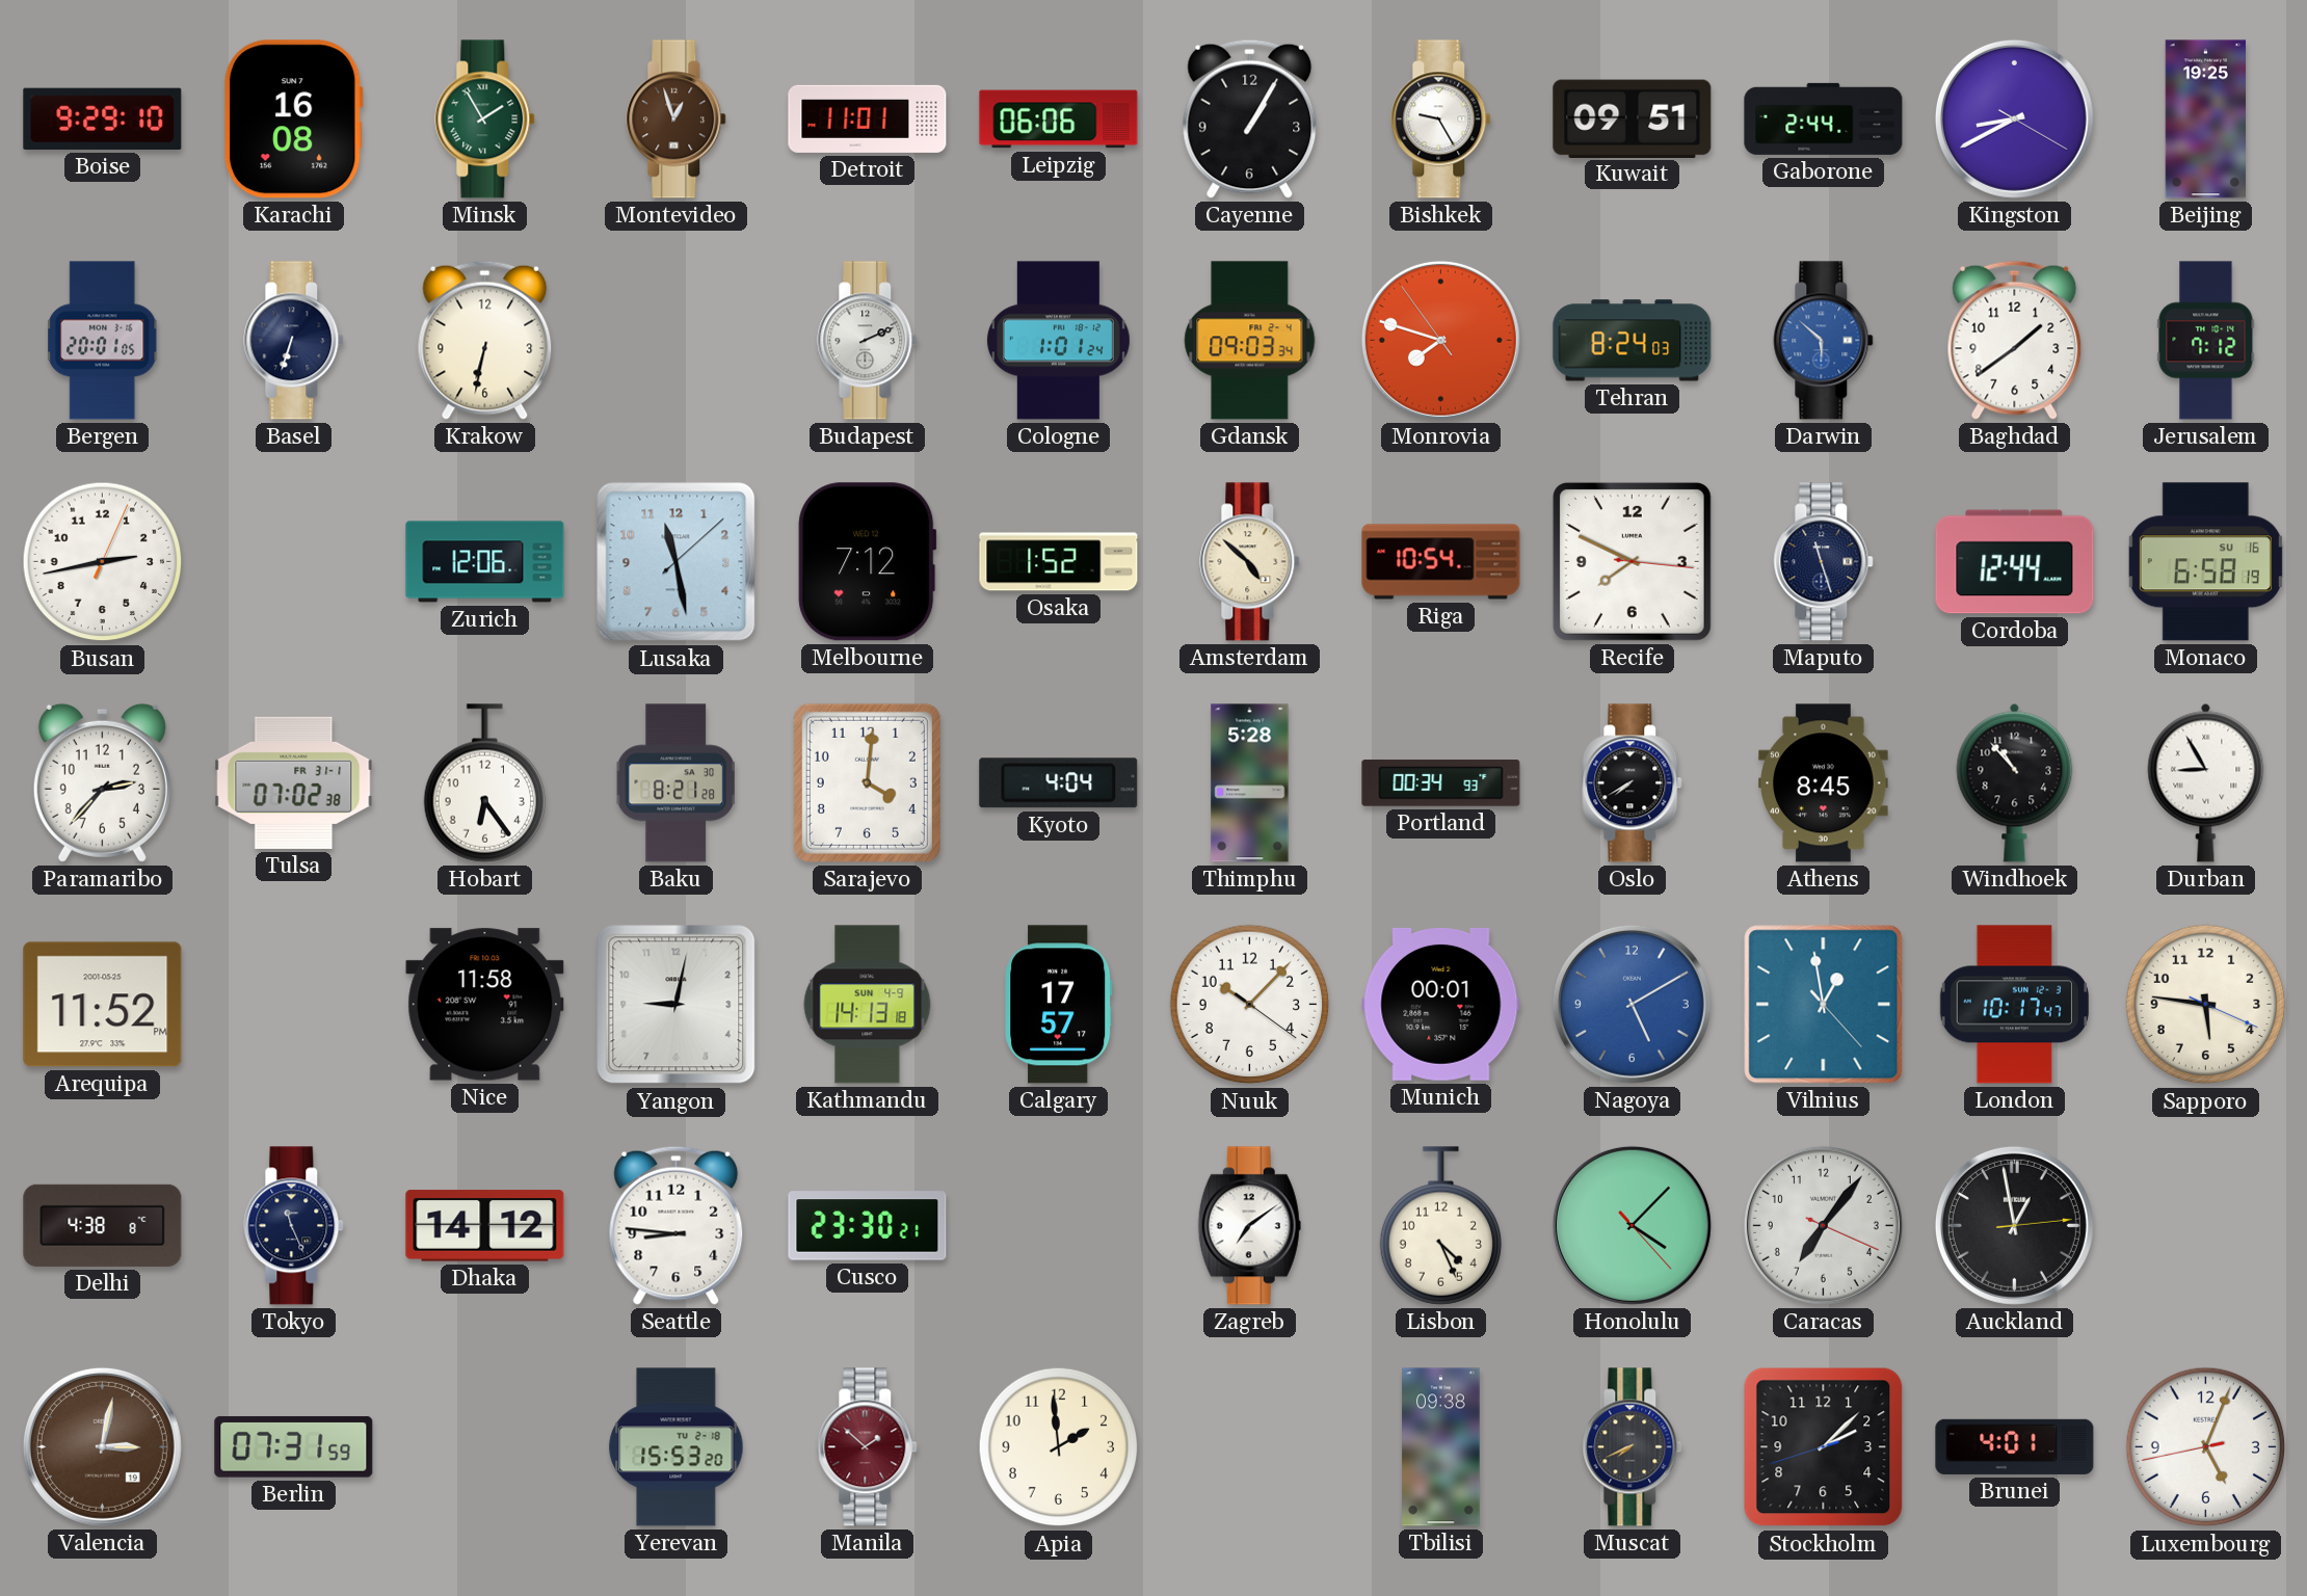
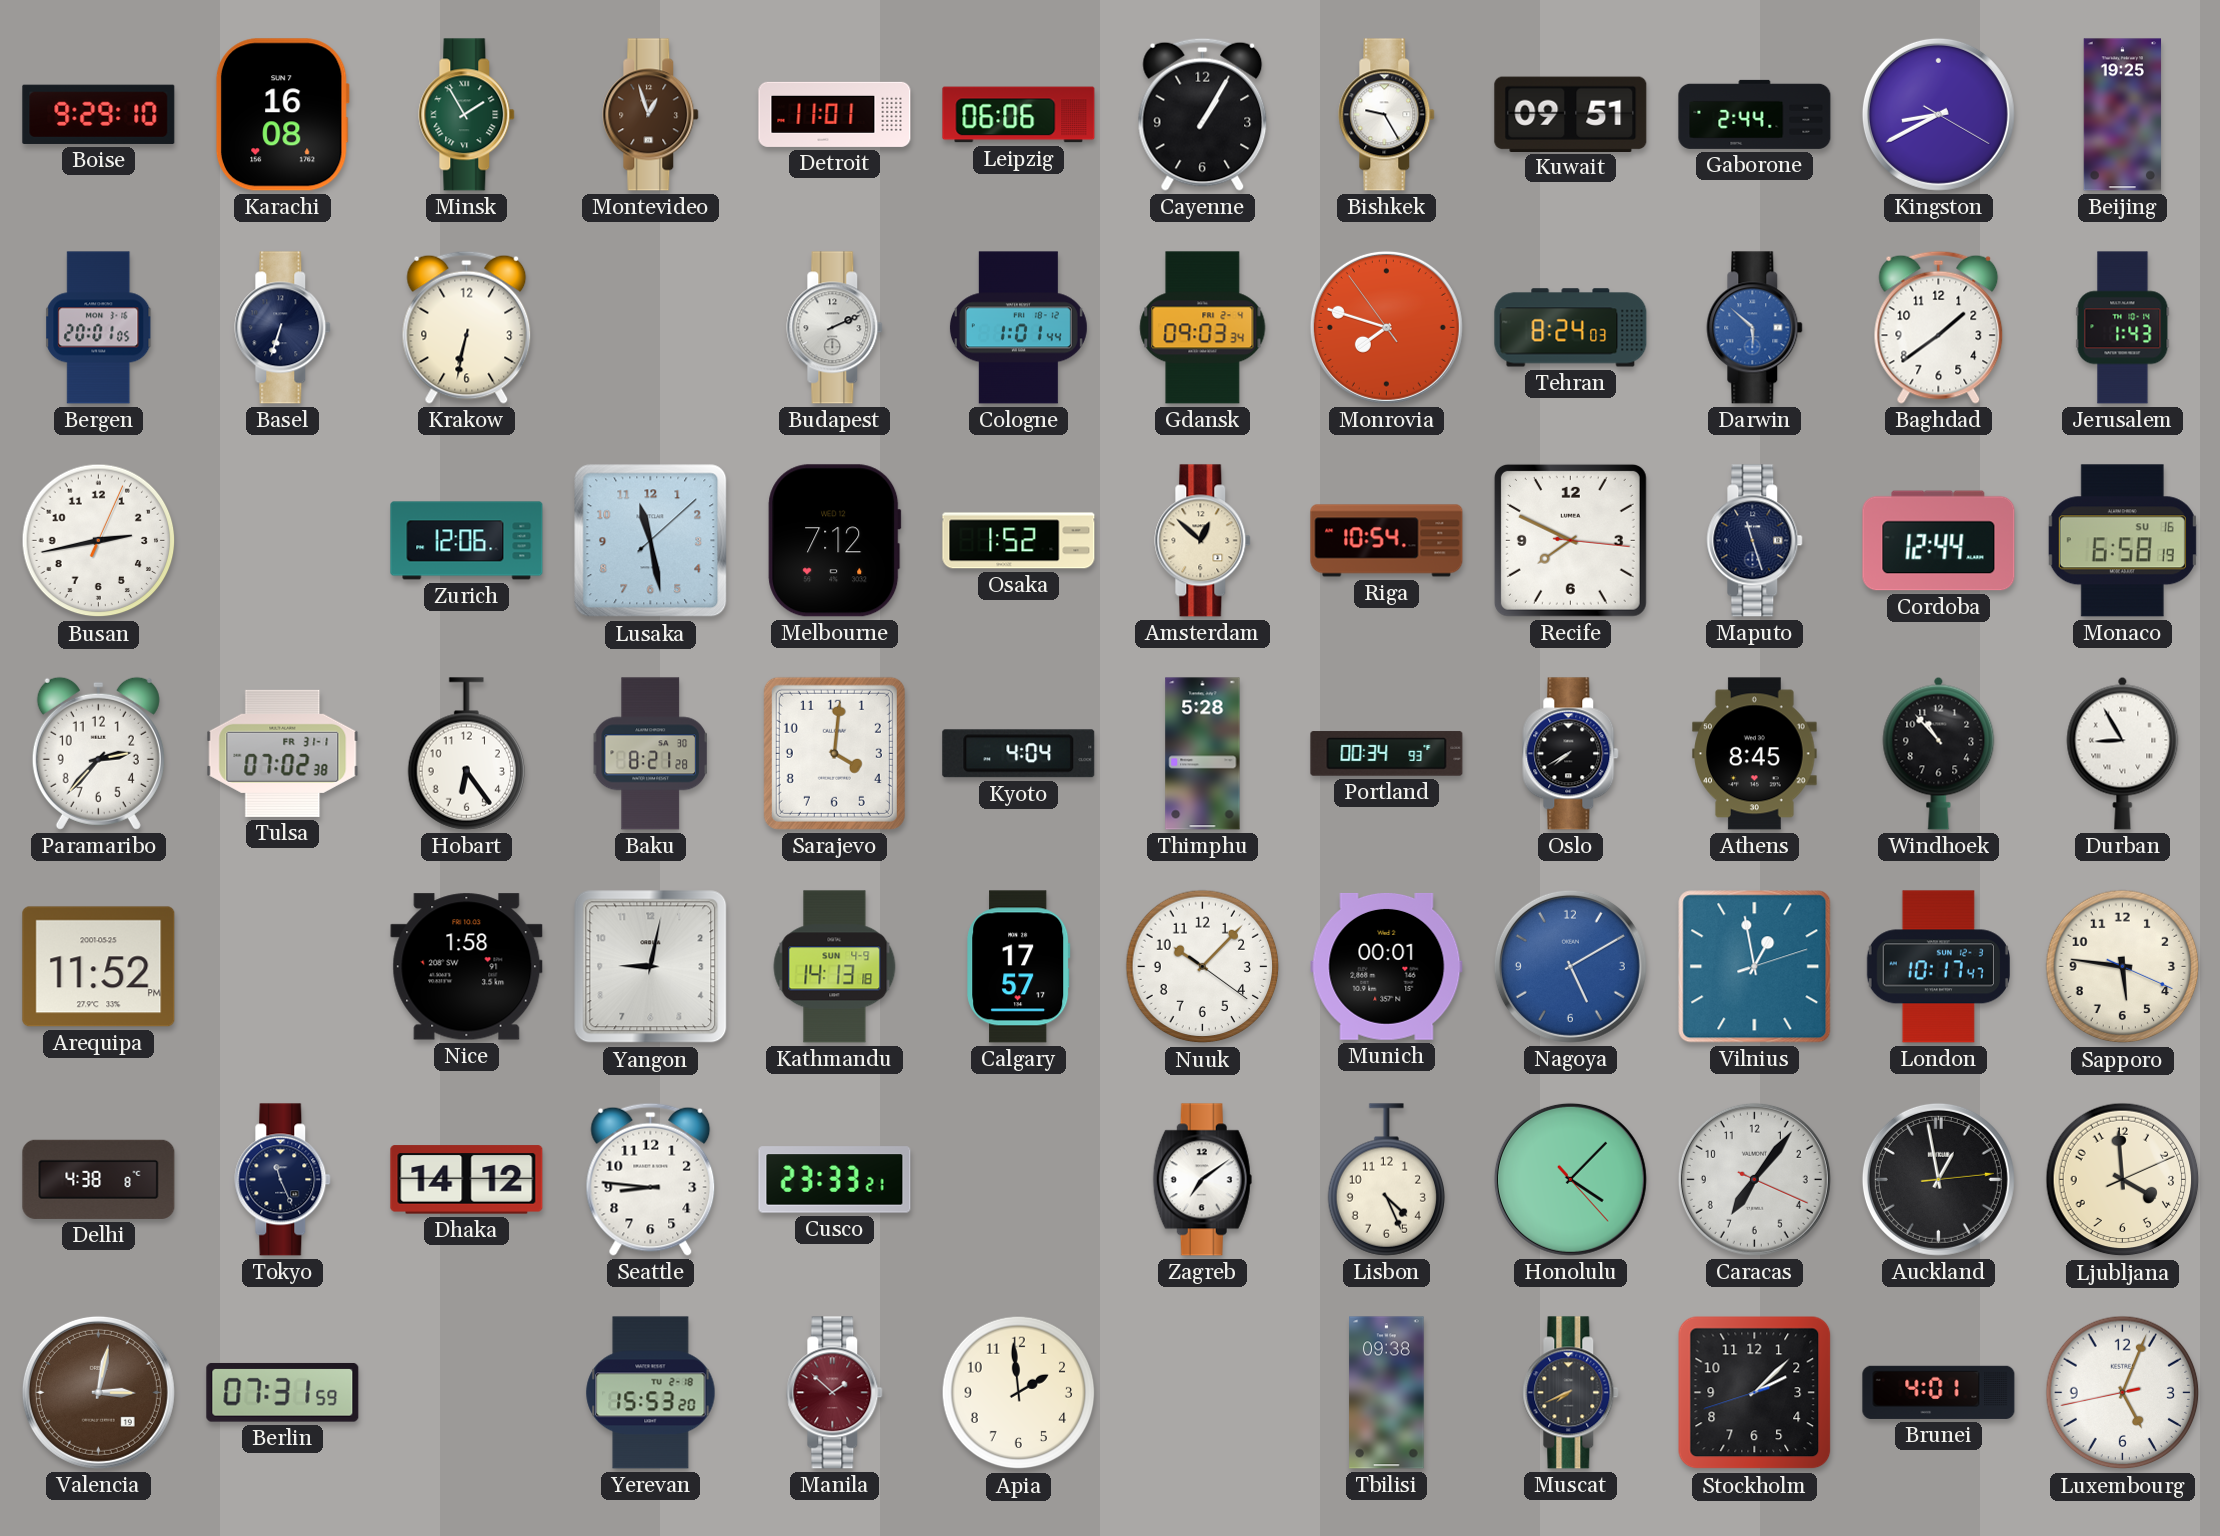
Cologne: 1:01:24 -> 1:01:44
Jerusalem: 7:12 -> 1:43
Amsterdam: 4:52 -> 12:52
Nice: 11:58 -> 1:58
Vilnius: 12:58:23 -> 12:58:12
Cusco: 23:30 -> 23:33
Ljubljana: none -> 3:59
